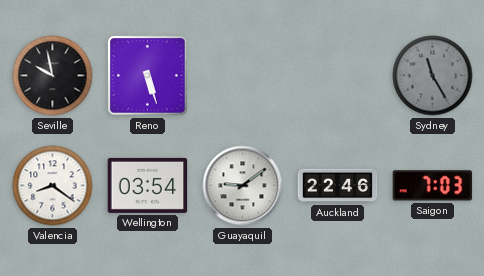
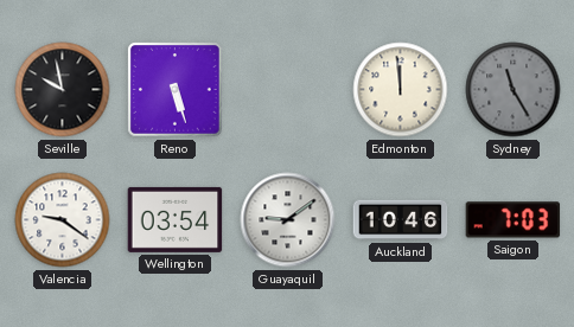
Edmonton: none -> 11:59
Valencia: 8:21 -> 9:21
Auckland: 22:46 -> 10:46
